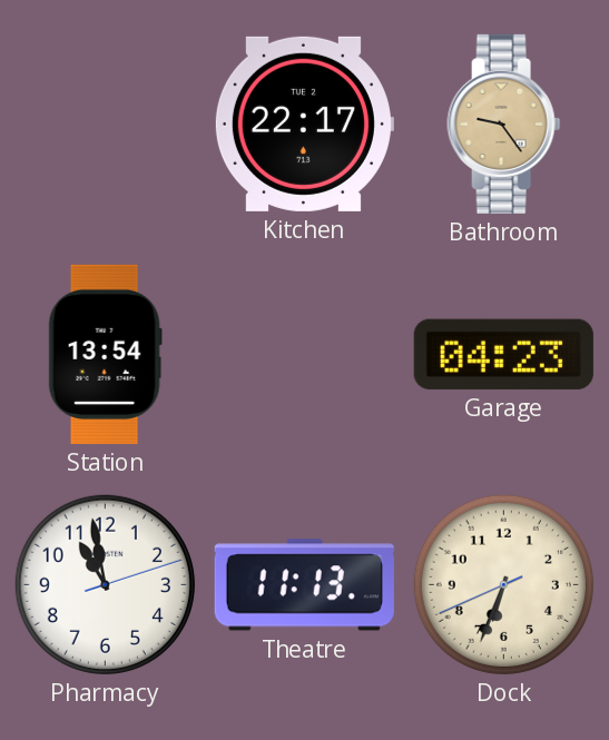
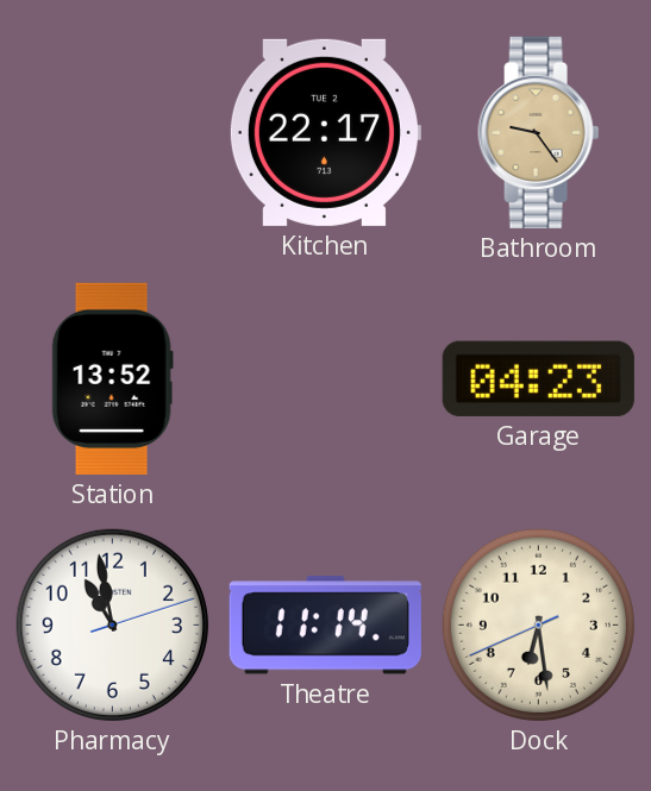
Station: 13:54 -> 13:52
Theatre: 11:13 -> 11:14
Dock: 6:33 -> 6:28
